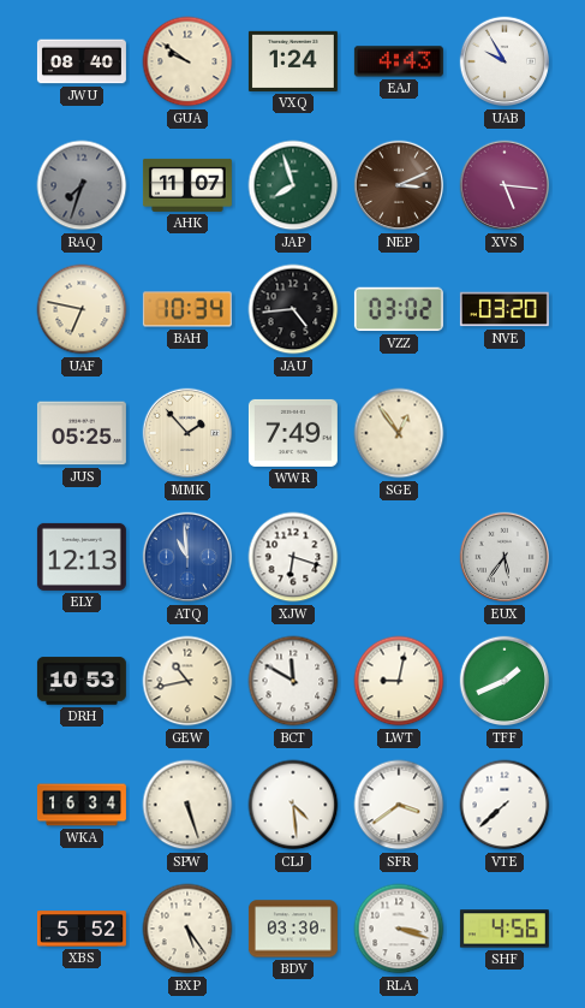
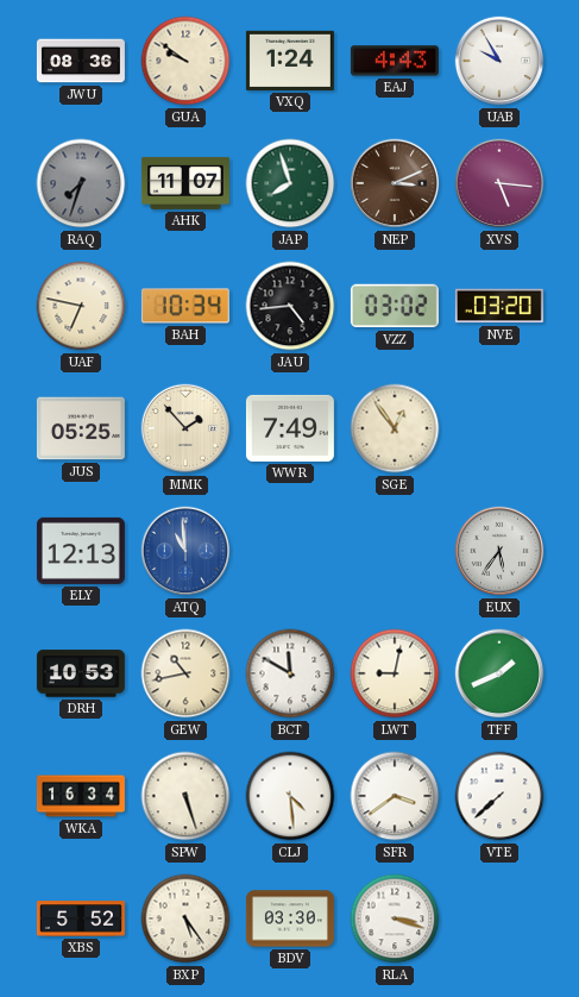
JWU: 08:40 -> 08:36
XJW: 6:18 -> none
SHF: 4:56 -> none
